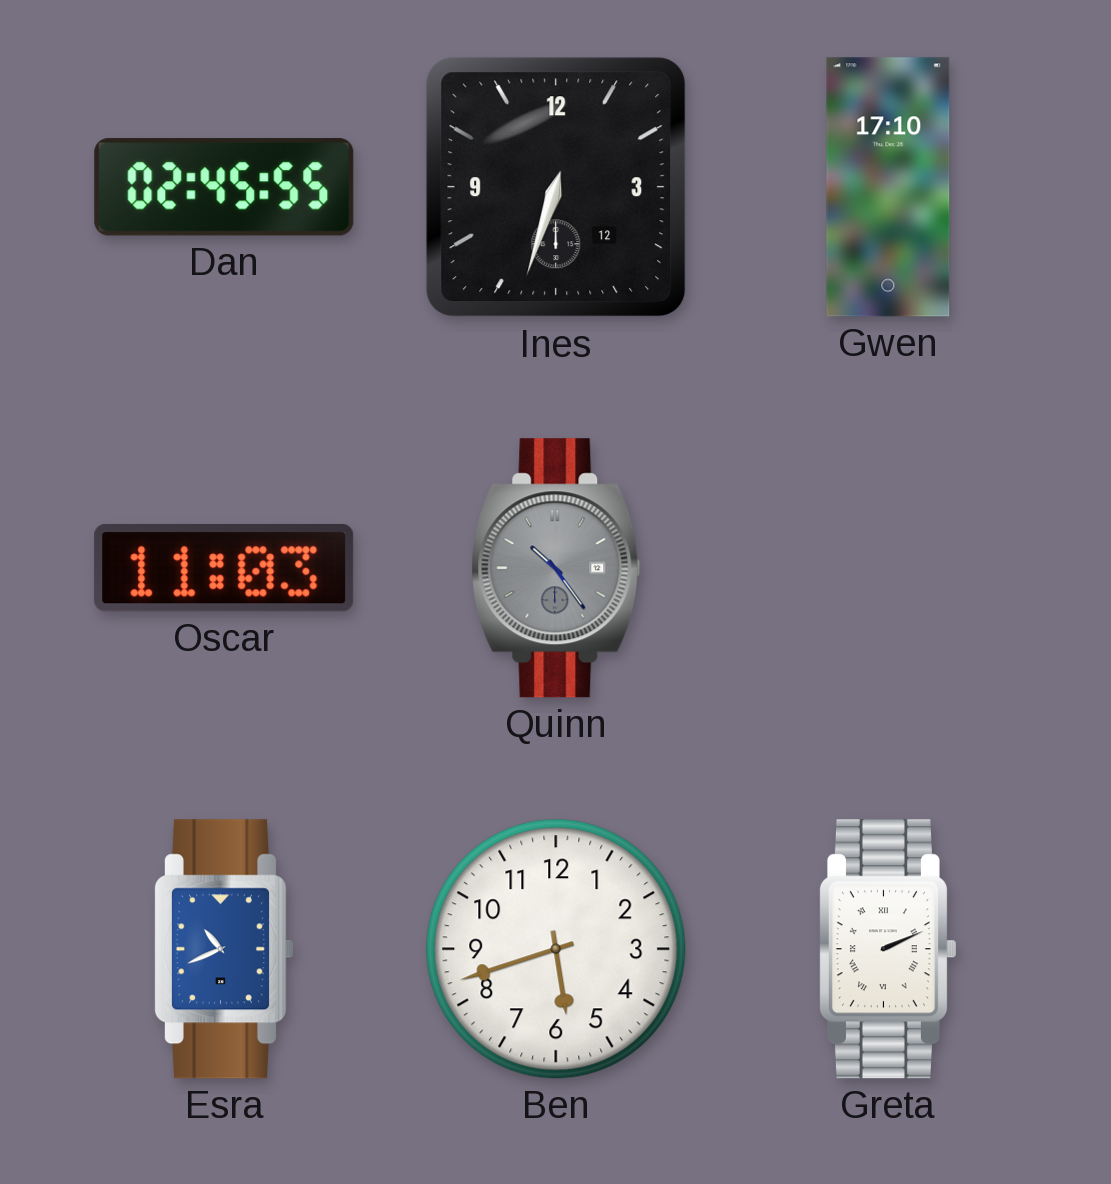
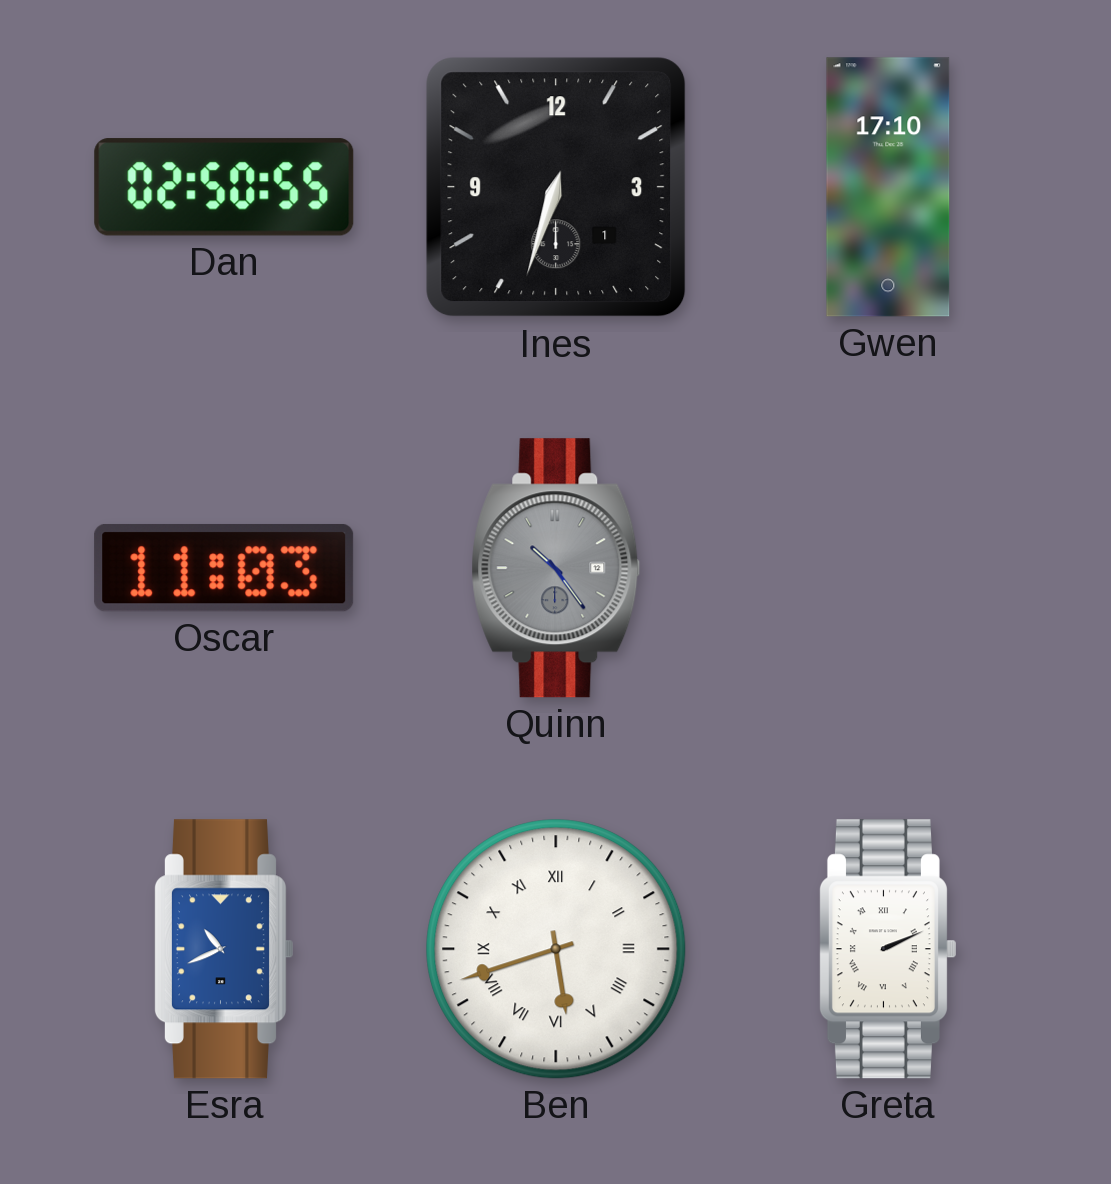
Dan: 02:45 -> 02:50
Ines date: 12 -> 1
Ben numerals: Arabic -> Roman
